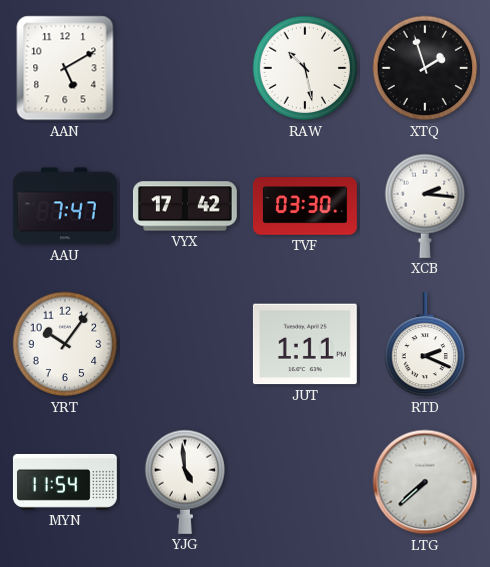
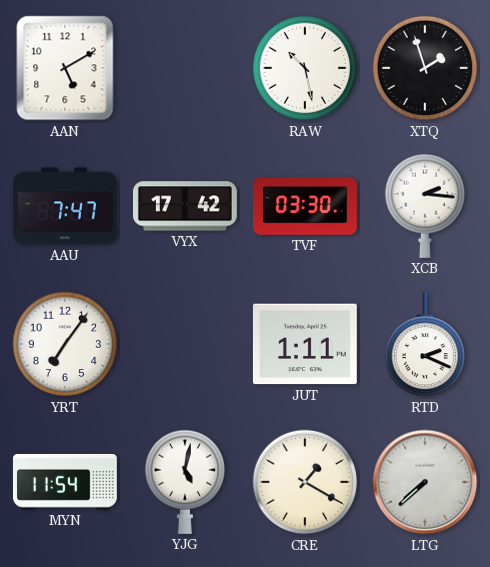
YRT: 10:06 -> 7:06
YJG: 4:59 -> 5:02
CRE: none -> 1:20
